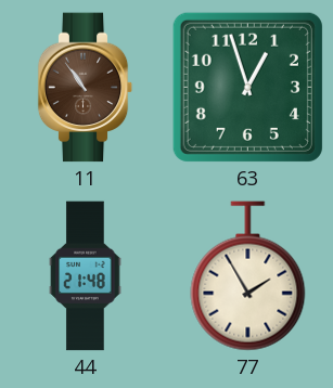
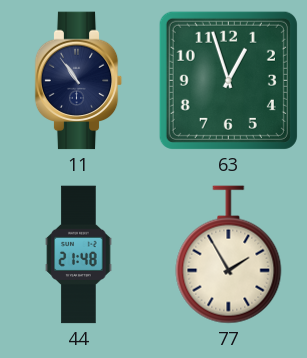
11 dial: brown -> navy
